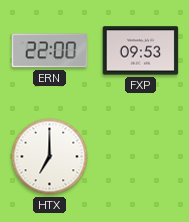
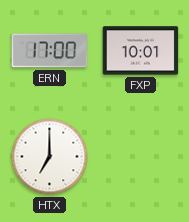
ERN: 22:00 -> 17:00
FXP: 09:53 -> 10:01
